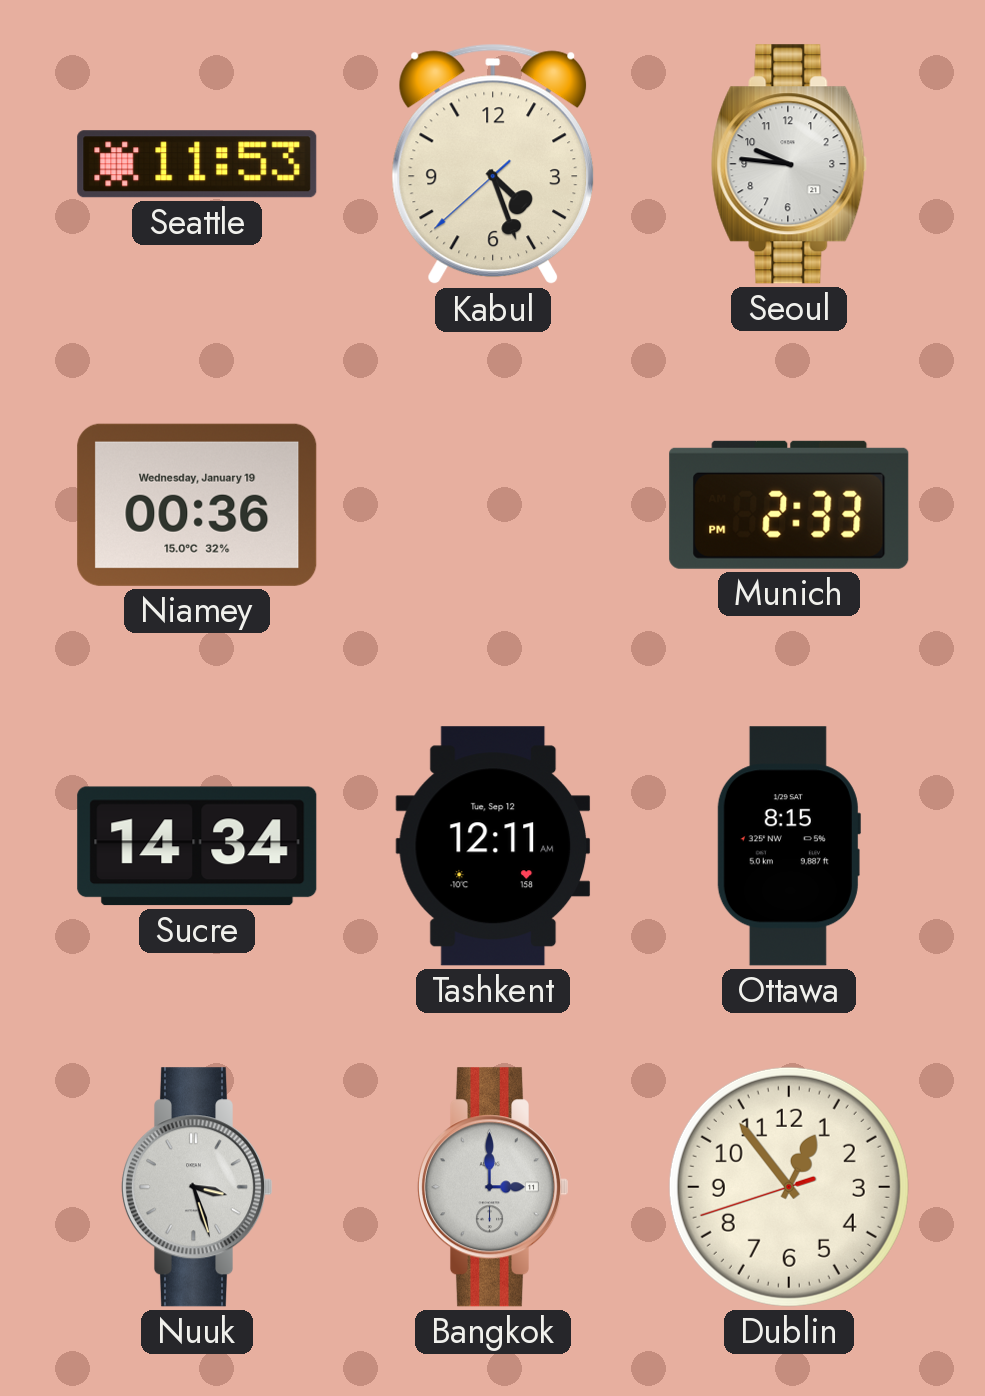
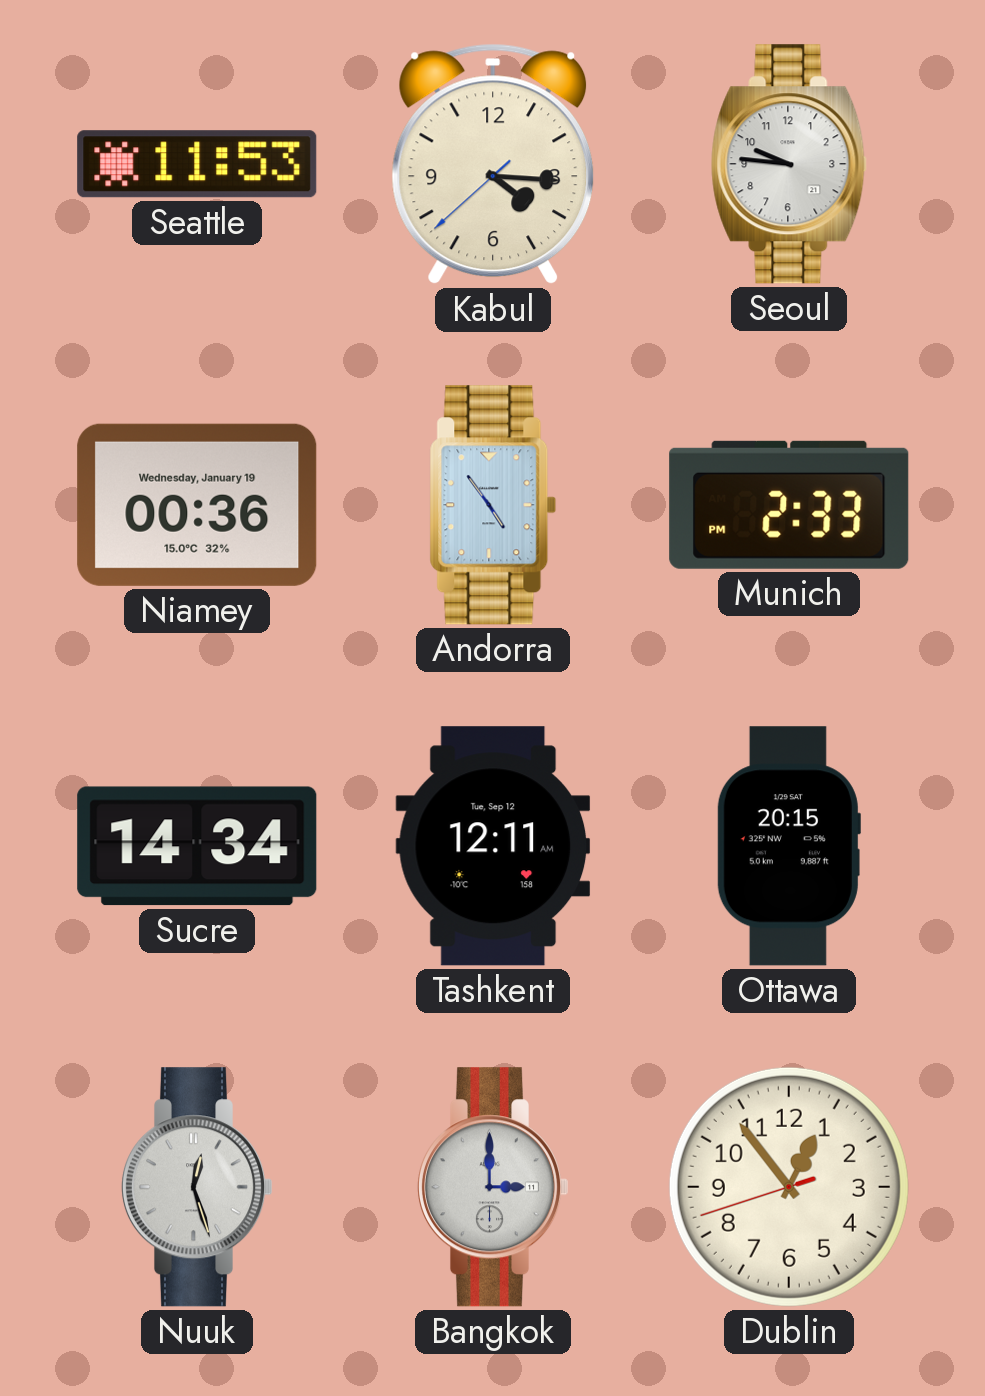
Kabul: 4:26 -> 4:15
Andorra: none -> 4:54
Ottawa: 8:15 -> 20:15
Nuuk: 3:27 -> 12:27
